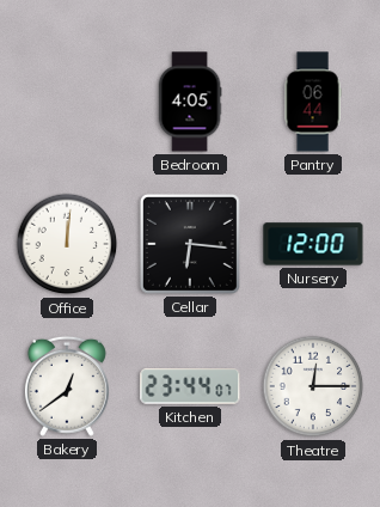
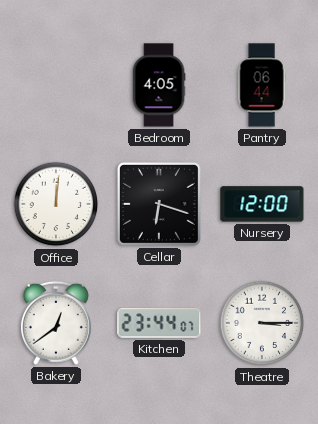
Cellar: 6:16 -> 6:18
Theatre: 12:15 -> 3:15
